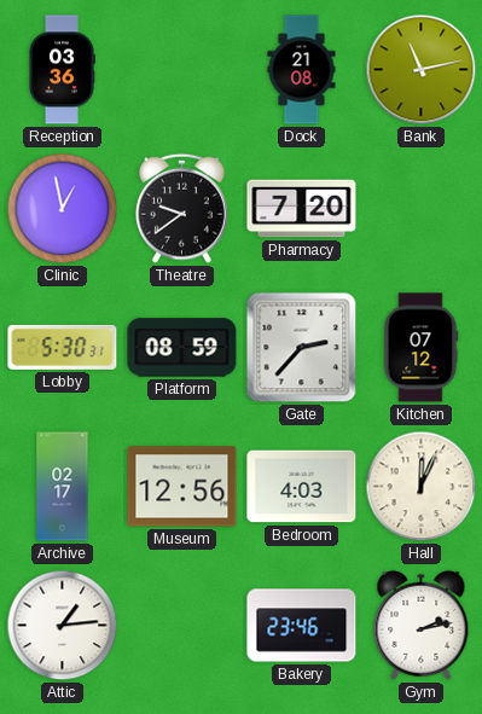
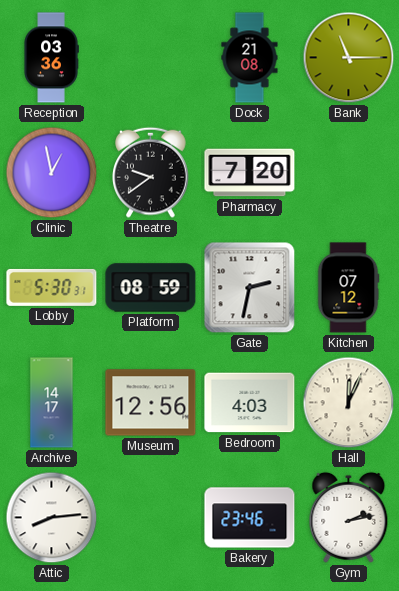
Bank: 11:13 -> 11:15
Gate: 2:37 -> 2:32
Archive: 02:17 -> 14:17
Attic: 1:14 -> 8:14
